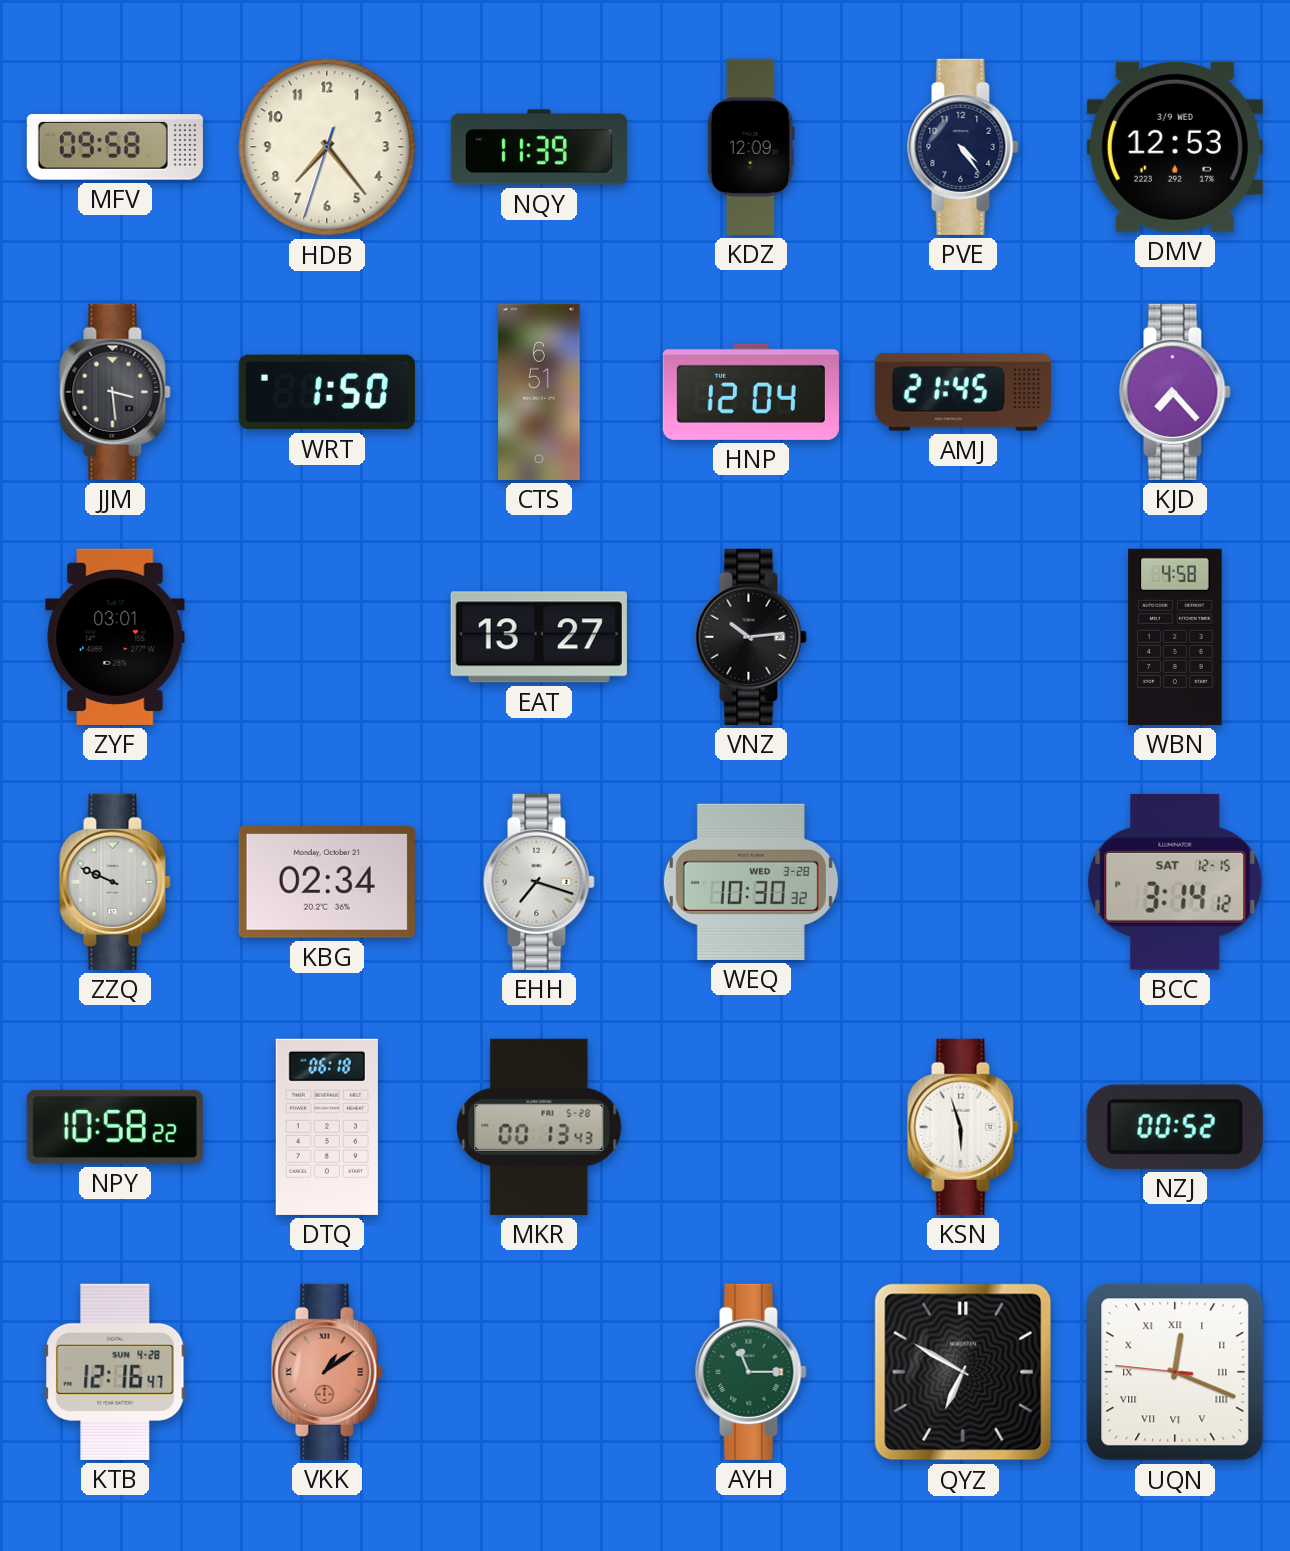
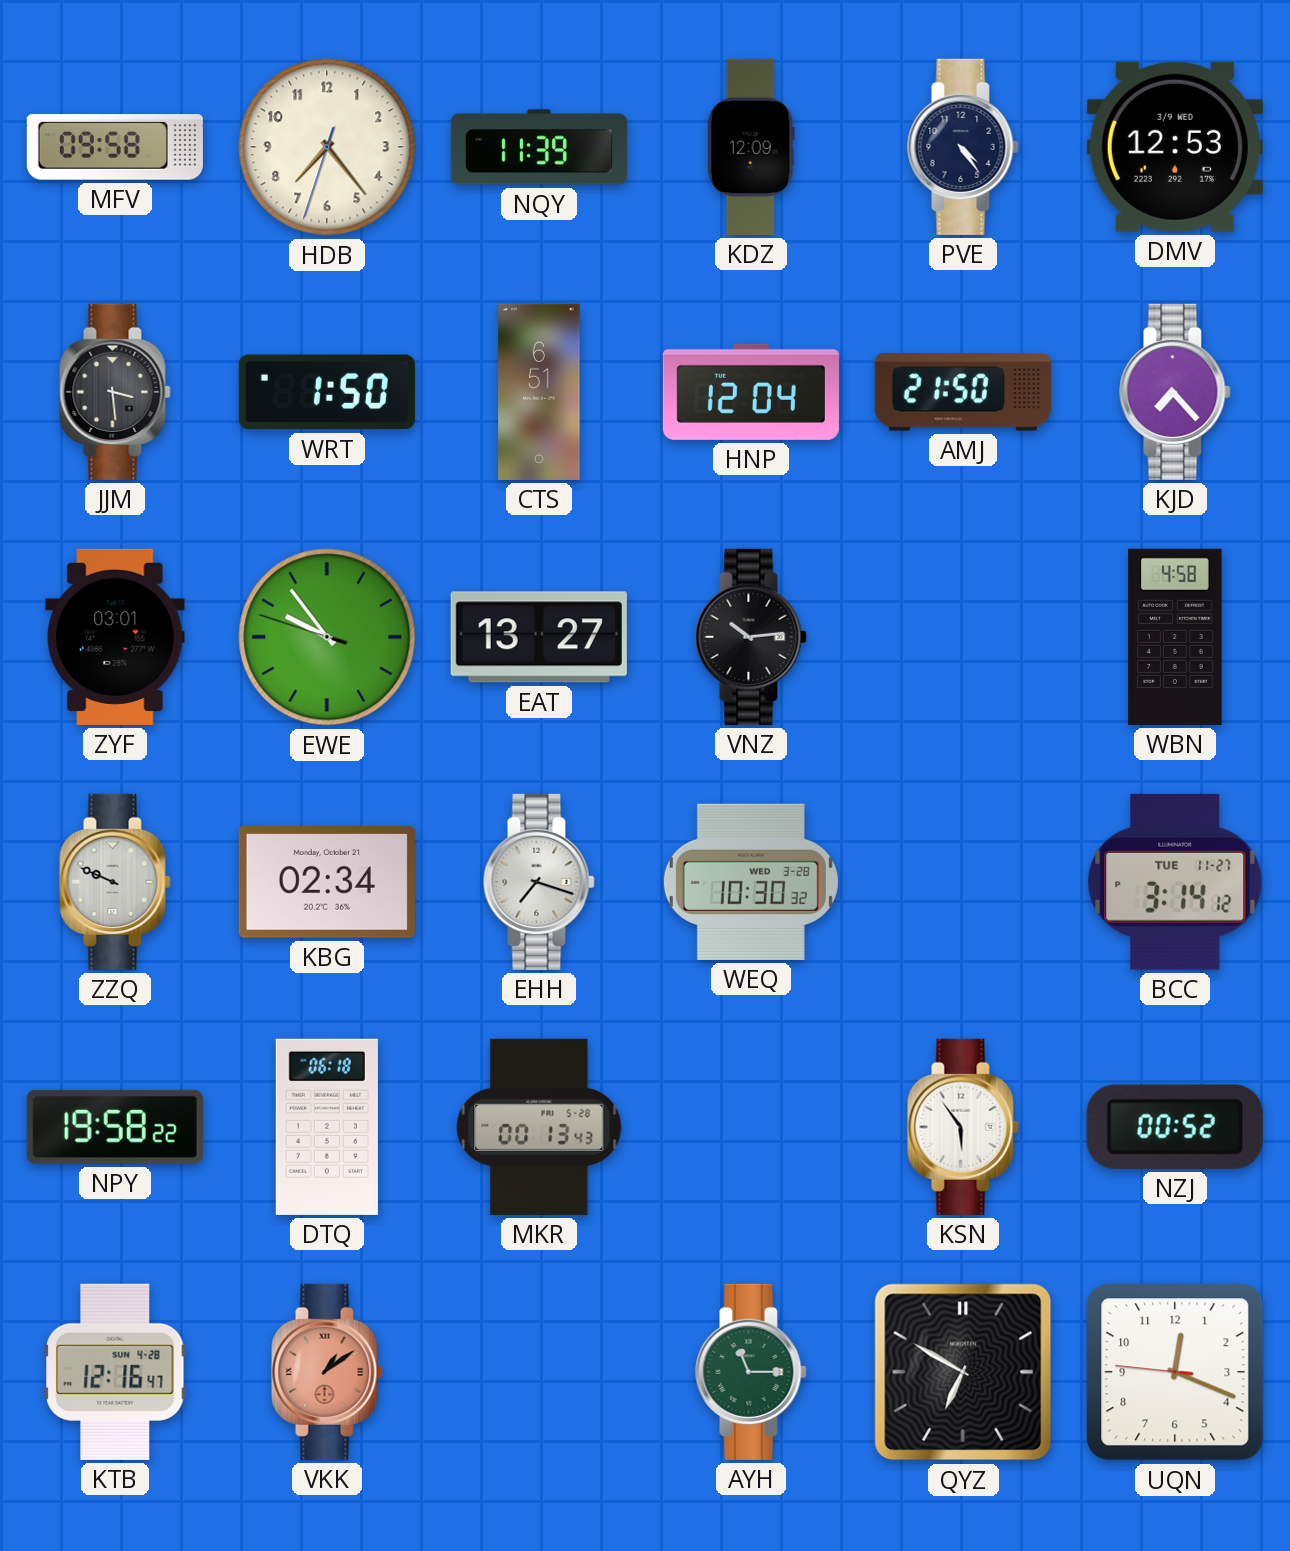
AMJ: 21:45 -> 21:50
EWE: none -> 9:53
BCC date: SAT 12-15 -> TUE 11-27
NPY: 10:58 -> 19:58
KSN: 5:57 -> 5:54
UQN numerals: Roman -> Arabic
